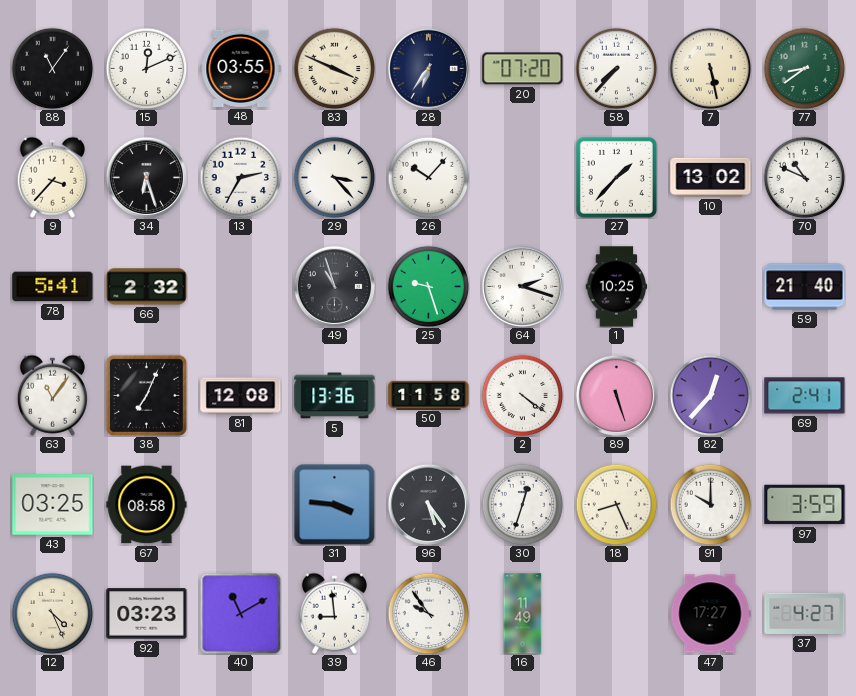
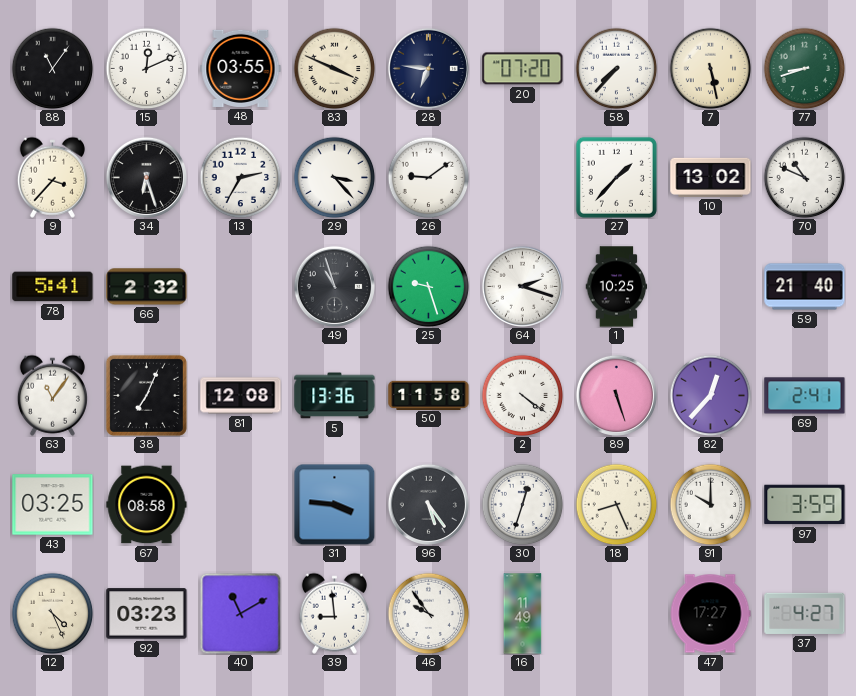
28: 6:36 -> 6:46
77: 8:39 -> 8:42
26: 10:07 -> 9:09
